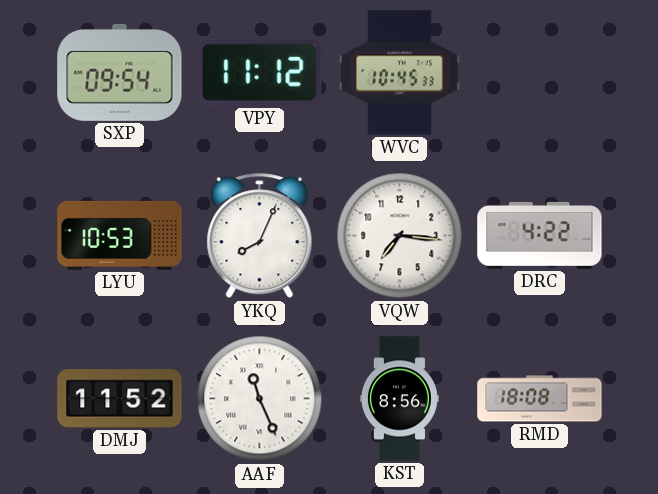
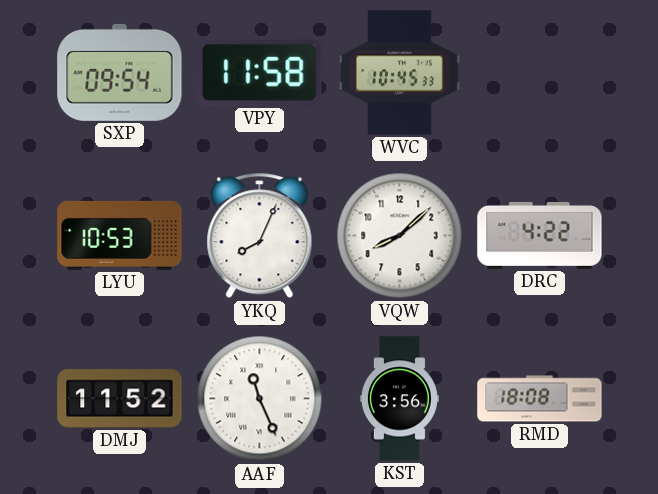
VPY: 11:12 -> 11:58
VQW: 7:16 -> 8:08
KST: 8:56 -> 3:56
